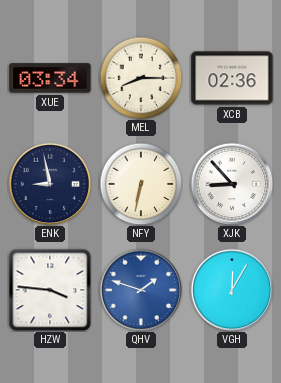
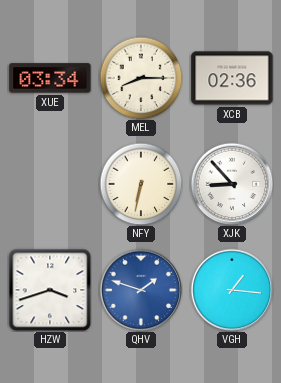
ENK: 8:58 -> none
HZW: 3:46 -> 3:42
VGH: 12:05 -> 1:16
